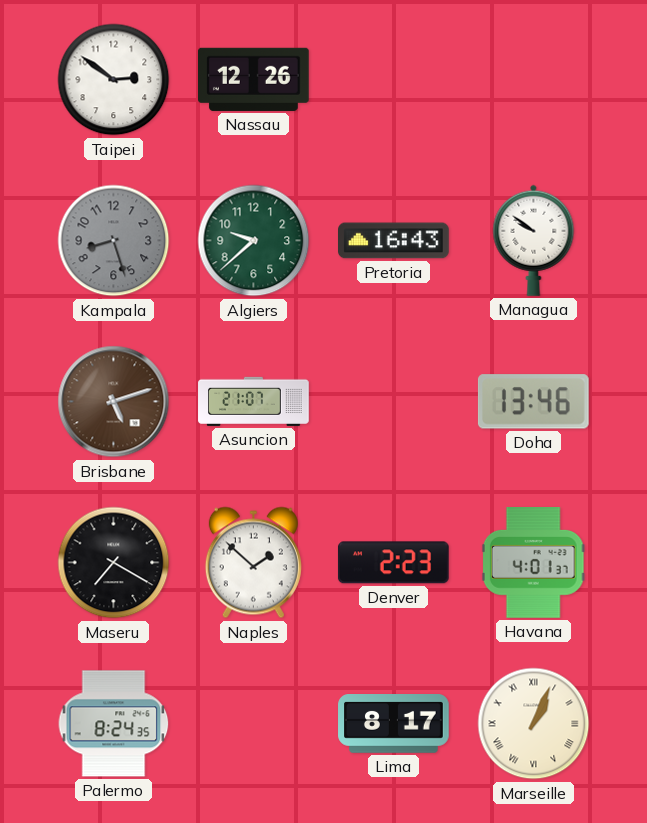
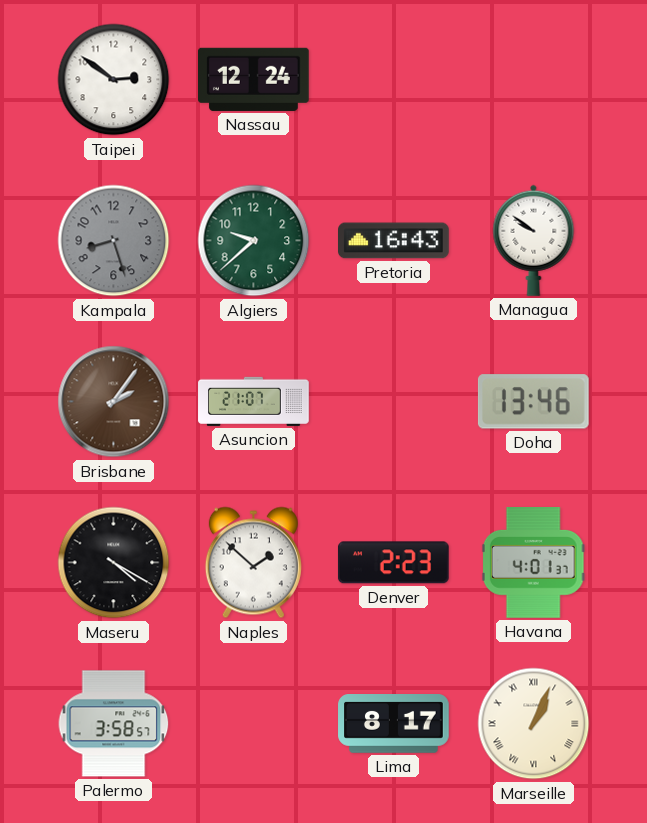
Nassau: 12:26 -> 12:24
Brisbane: 5:12 -> 2:06
Maseru: 7:20 -> 4:20
Palermo: 8:24 -> 3:58
